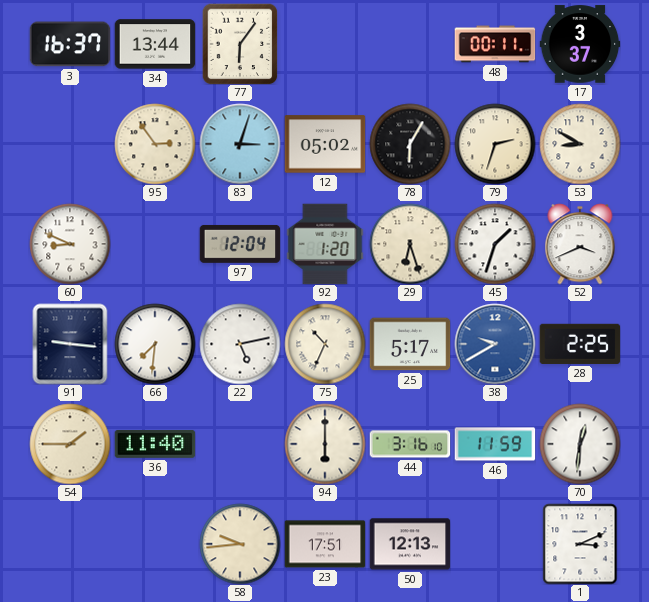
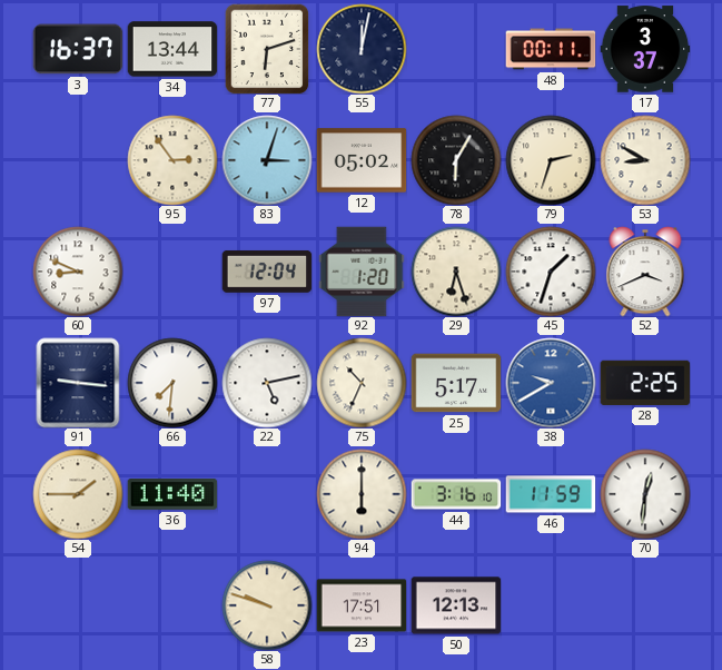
77: 6:06 -> 6:12
55: none -> 12:02
58: 9:44 -> 9:48
1: 3:11 -> none
